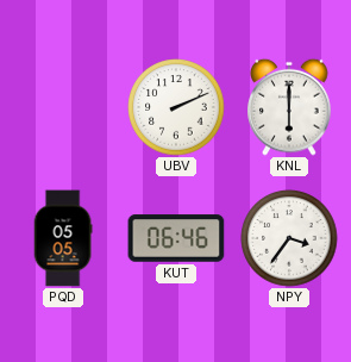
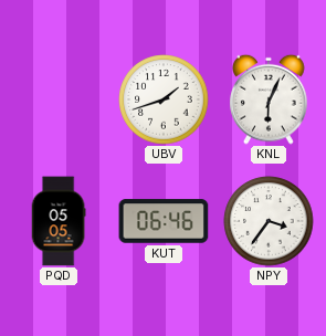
UBV: 2:11 -> 1:42
KNL: 6:00 -> 6:04
